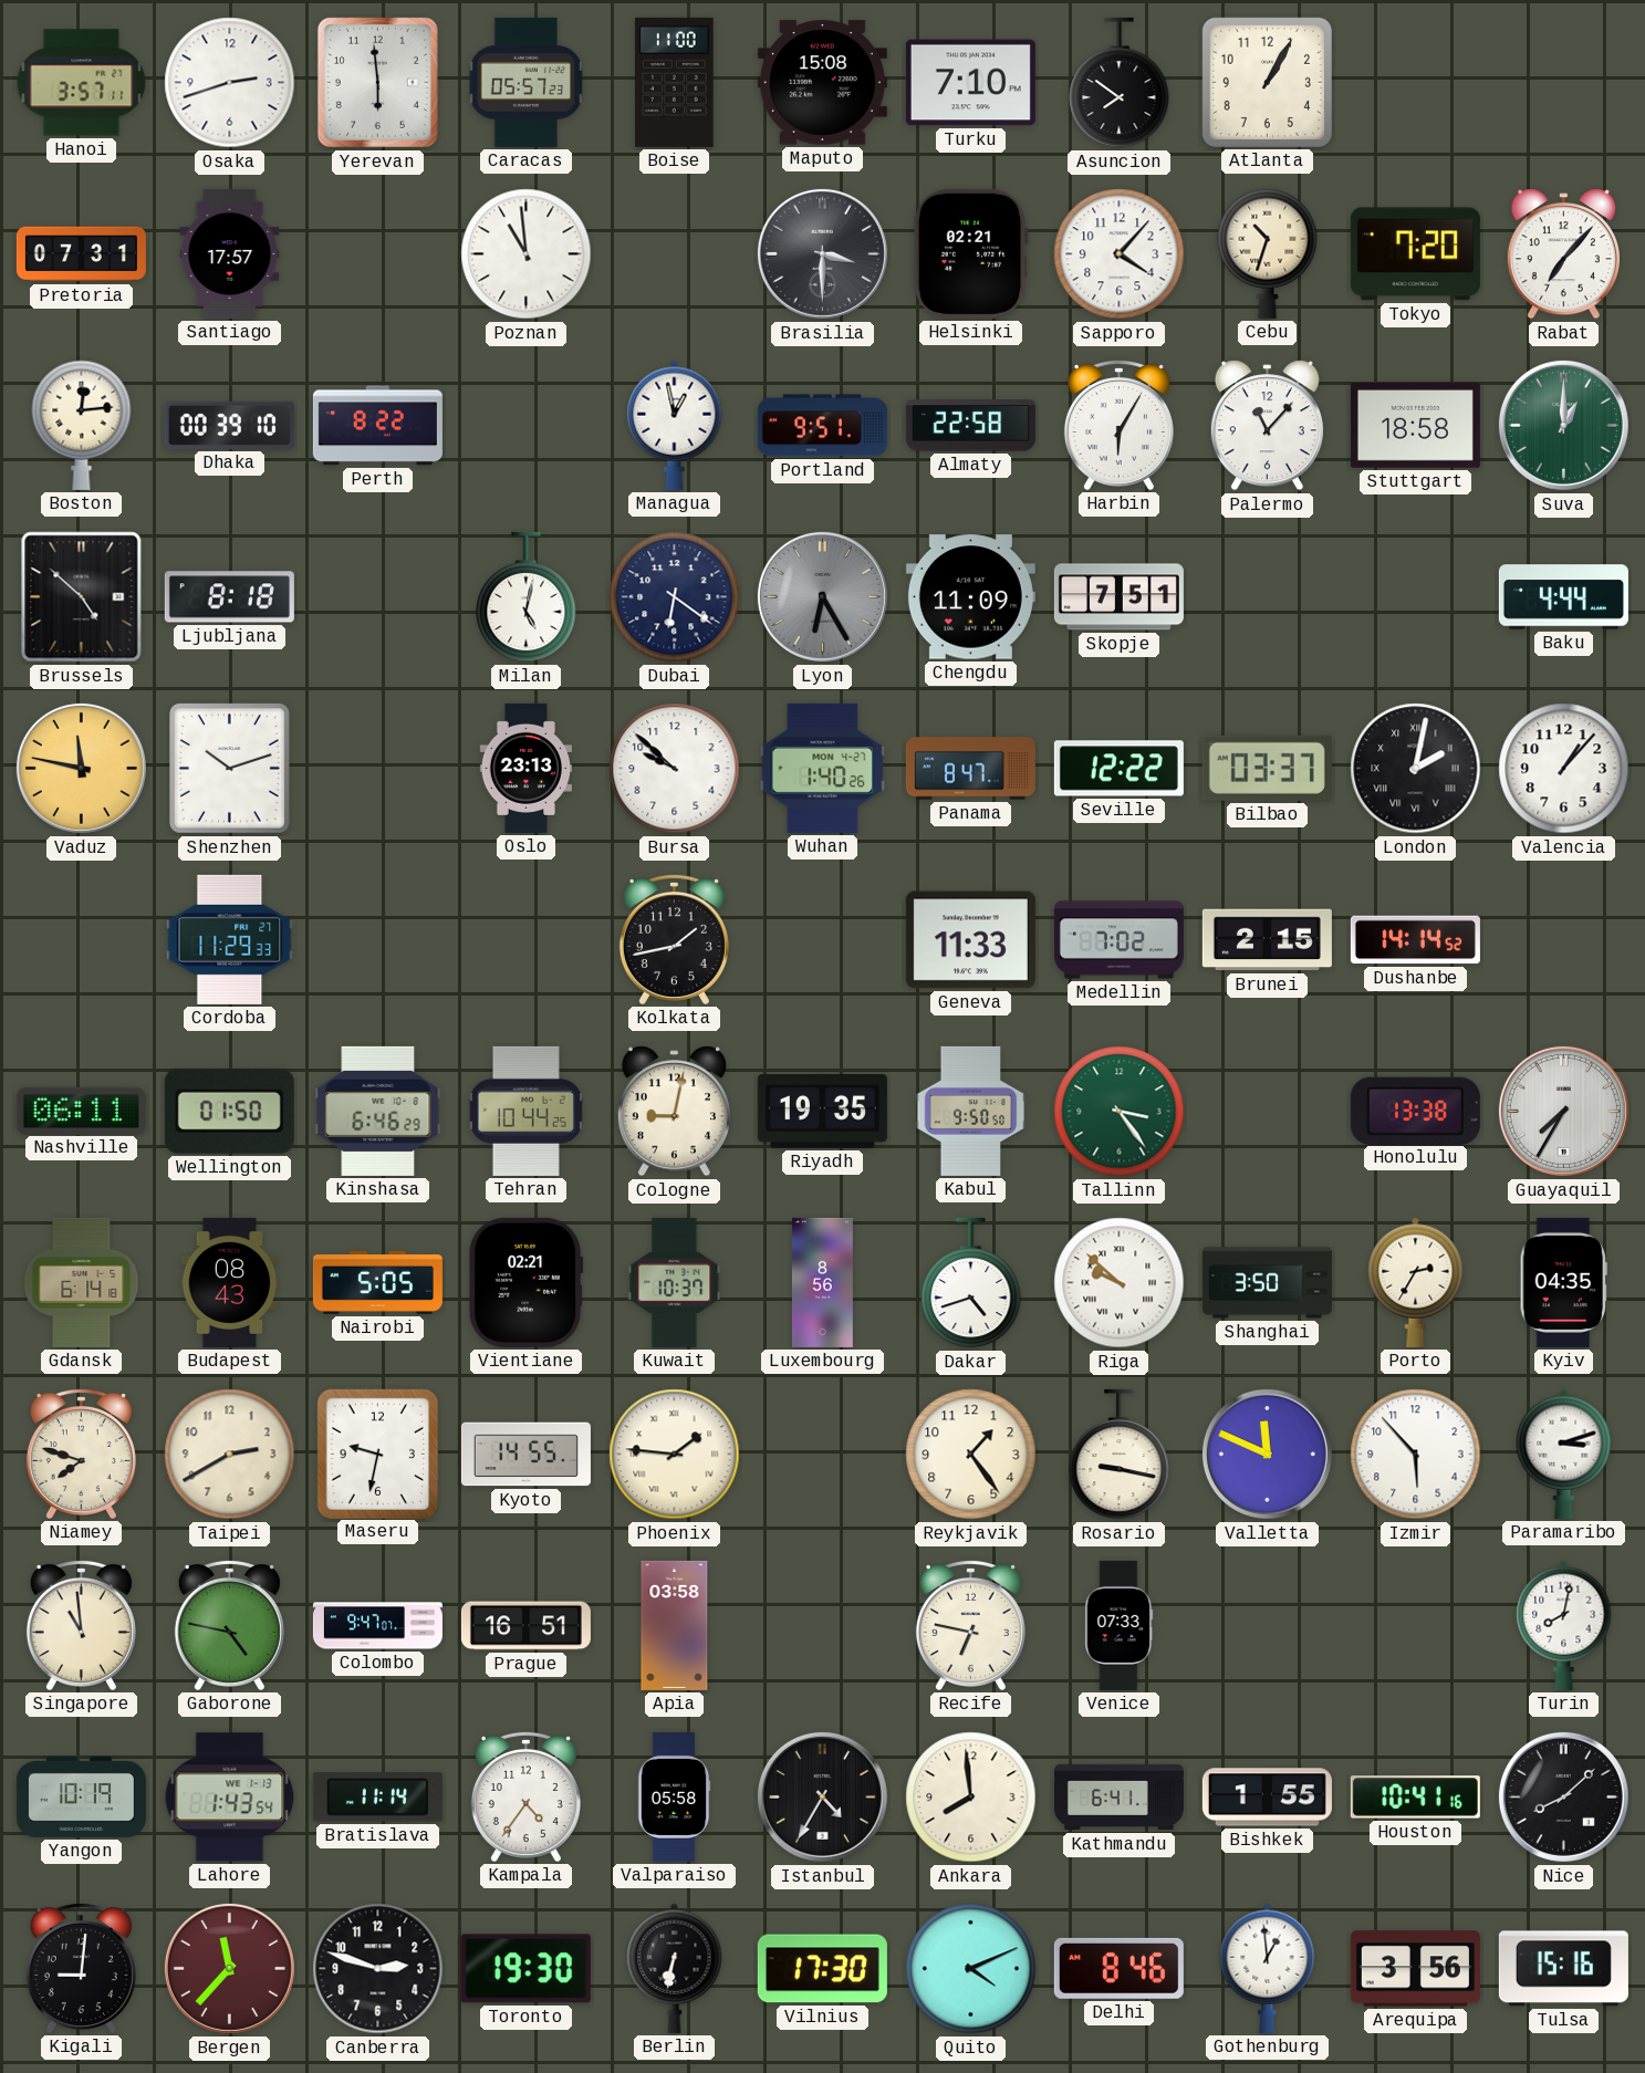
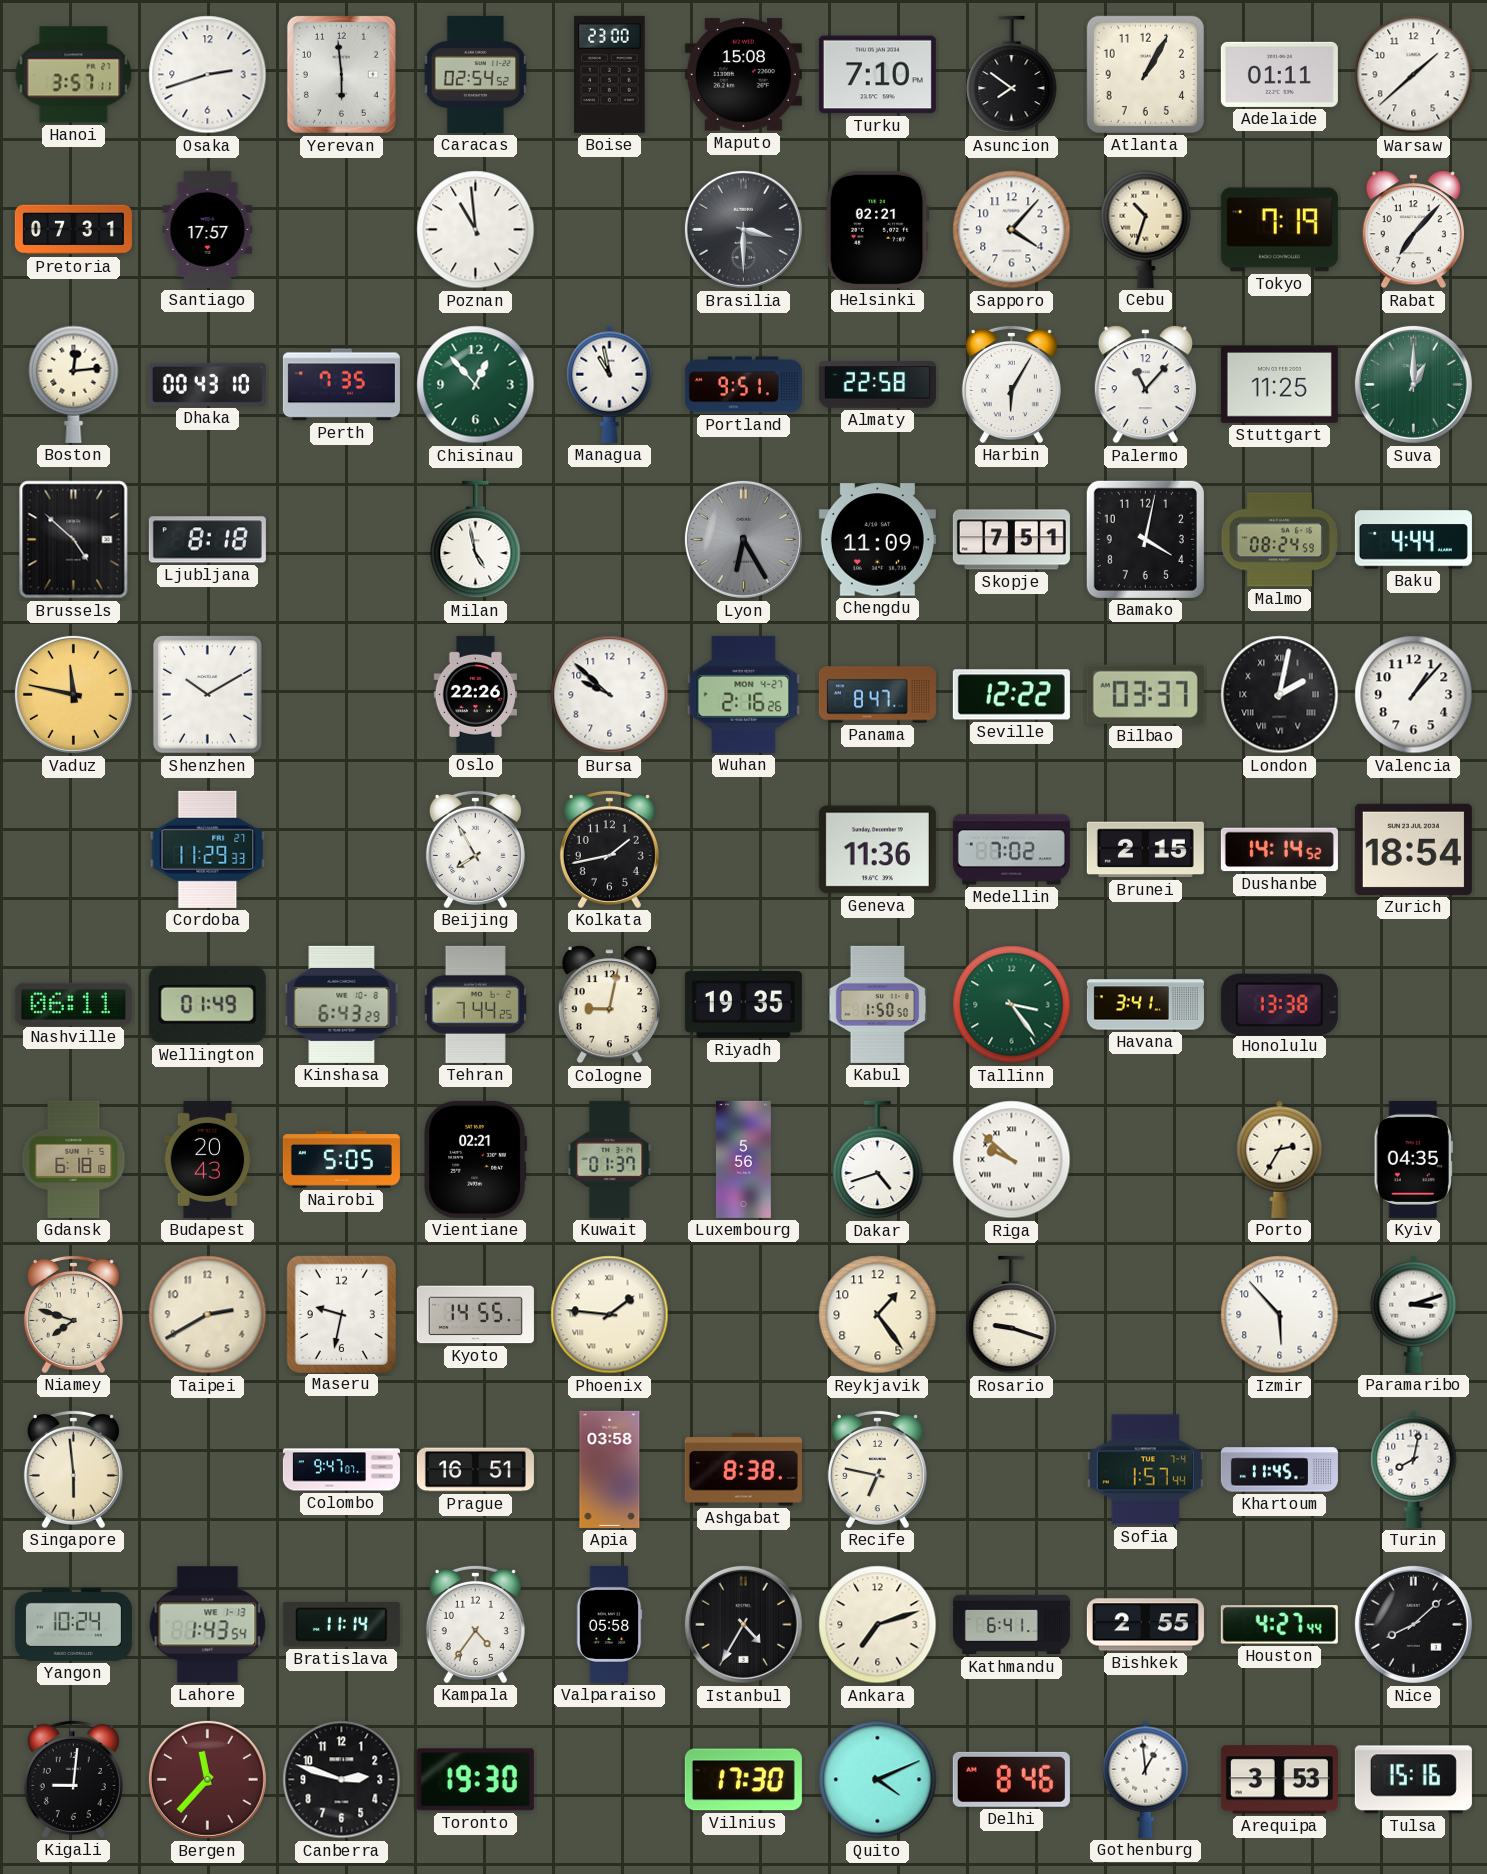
Caracas: 05:57 -> 02:54
Boise: 11:00 -> 23:00
Adelaide: none -> 01:11
Warsaw: none -> 1:38
Tokyo: 7:20 -> 7:19
Dhaka: 00:39 -> 00:43
Perth: 8:22 -> 7:35
Chisinau: none -> 12:53
Managua: 12:58 -> 10:58
Stuttgart: 18:58 -> 11:25
Milan: 5:02 -> 4:58
Dubai: 6:21 -> none
Bamako: none -> 4:02
Malmo: none -> 08:24
Shenzhen: 10:12 -> 10:10
Oslo: 23:13 -> 22:26
Wuhan: 1:40 -> 2:16
Beijing: none -> 7:55
Geneva: 11:33 -> 11:36
Zurich: none -> 18:54
Wellington: 01:50 -> 01:49
Kinshasa: 6:46 -> 6:43
Tehran: 10:44 -> 7:44
Kabul: 9:50 -> 1:50
Havana: none -> 3:41
Guayaquil: 7:35 -> none
Gdansk: 6:14 -> 6:18
Budapest: 08:43 -> 20:43
Kuwait: 10:37 -> 01:37
Luxembourg: 8:56 -> 5:56
Shanghai: 3:50 -> none
Rosario: 9:17 -> 9:18
Valletta: 11:49 -> none
Singapore: 10:59 -> 5:59
Gaborone: 4:47 -> none
Ashgabat: none -> 8:38
Venice: 07:33 -> none
Sofia: none -> 1:57
Khartoum: none -> 11:45
Yangon: 10:19 -> 10:24
Ankara: 7:59 -> 7:12
Bishkek: 1:55 -> 2:55
Houston: 10:41 -> 4:27
Berlin: 6:32 -> none
Arequipa: 3:56 -> 3:53
